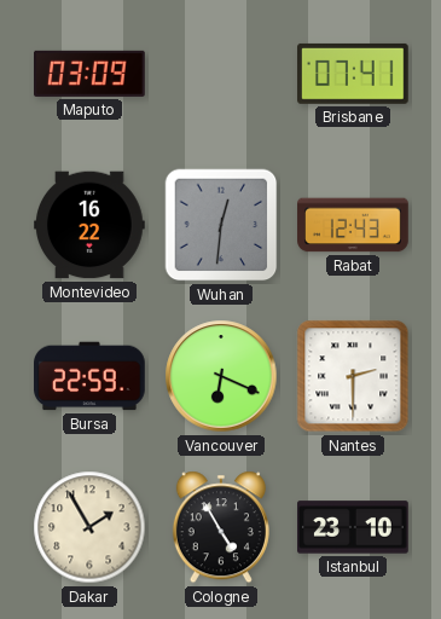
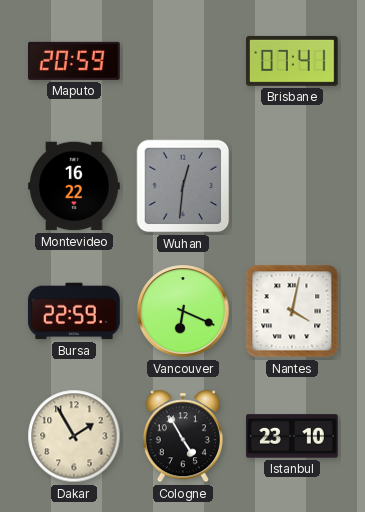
Maputo: 03:09 -> 20:59
Rabat: 12:43 -> none
Nantes: 2:30 -> 4:02
